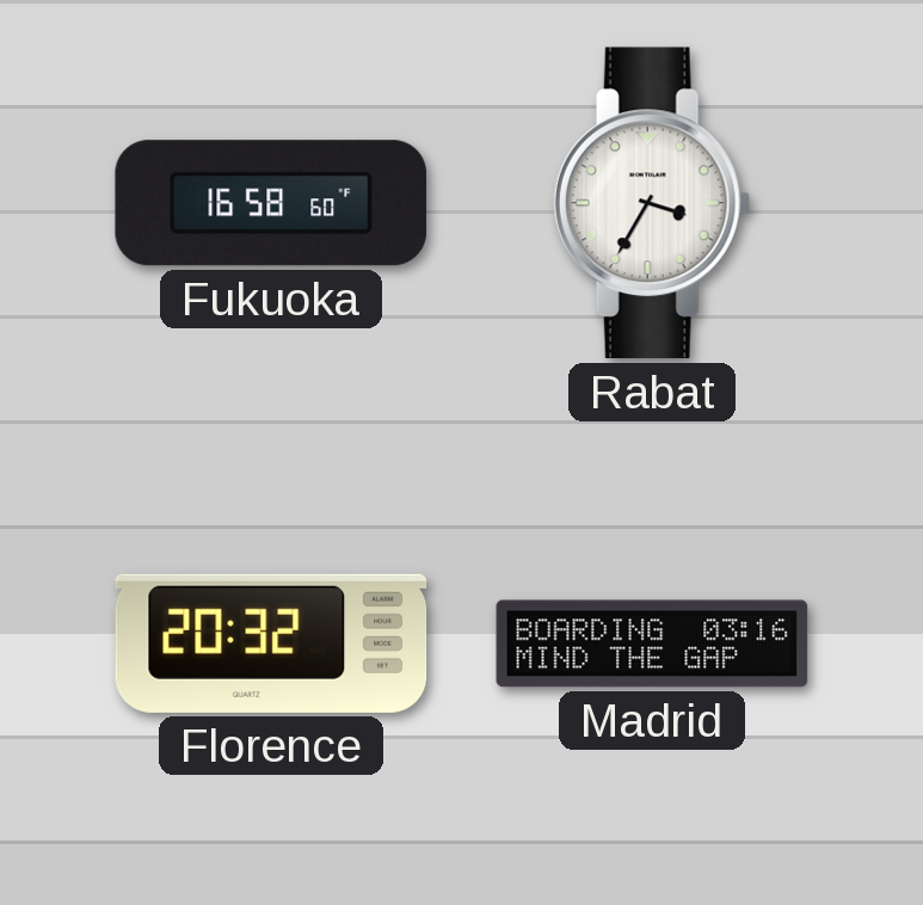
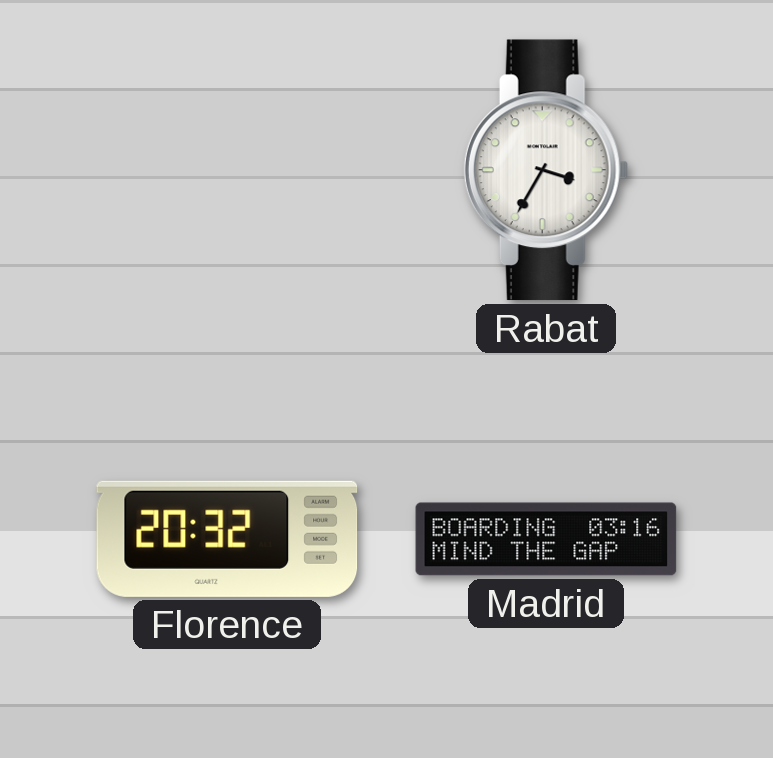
Fukuoka: 16:58 -> none
